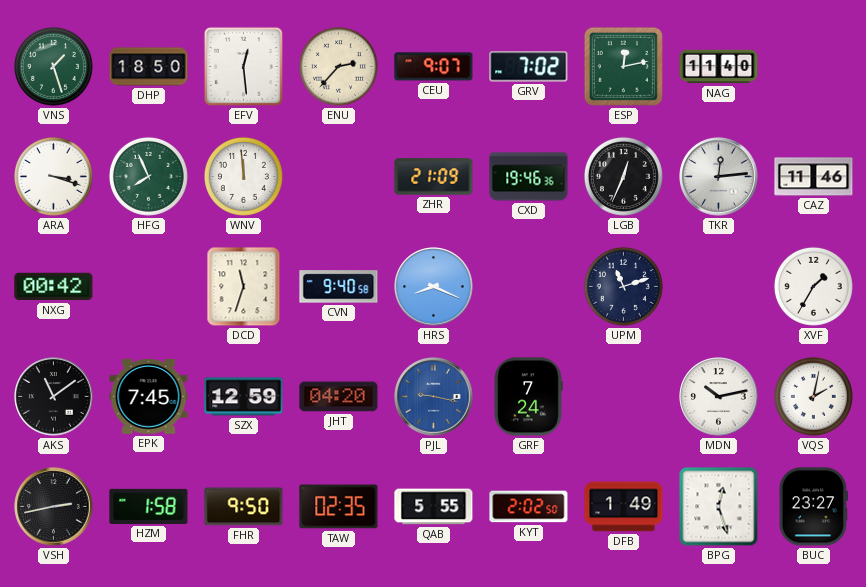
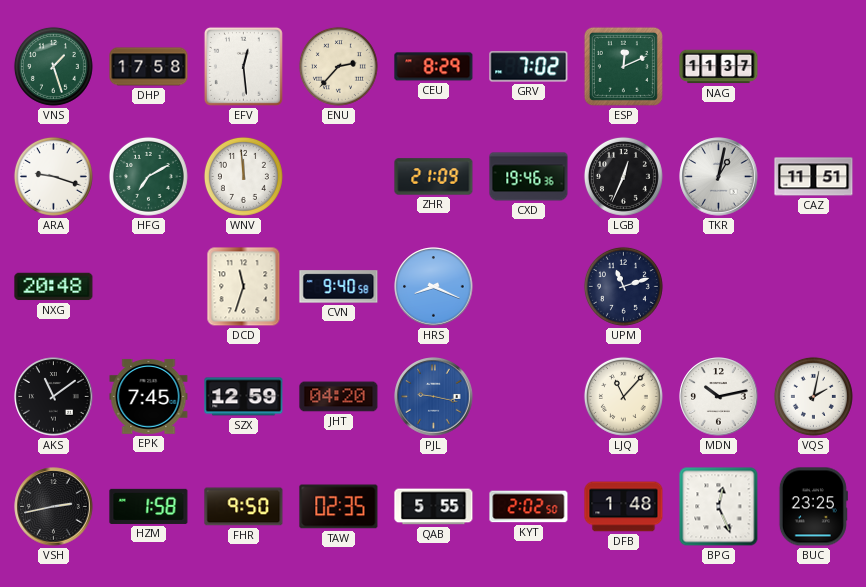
DHP: 18:50 -> 17:58
CEU: 9:07 -> 8:29
ESP: 12:13 -> 12:11
NAG: 11:40 -> 11:37
ARA: 3:18 -> 9:18
HFG: 7:56 -> 7:10
TKR: 12:14 -> 1:02
CAZ: 11:46 -> 11:51
NXG: 00:42 -> 20:48
XVF: 1:35 -> none
GRF: 7:24 -> none
LJQ: none -> 11:07
DFB: 1:49 -> 1:48
BPG: 12:27 -> 12:26
BUC: 23:27 -> 23:25
